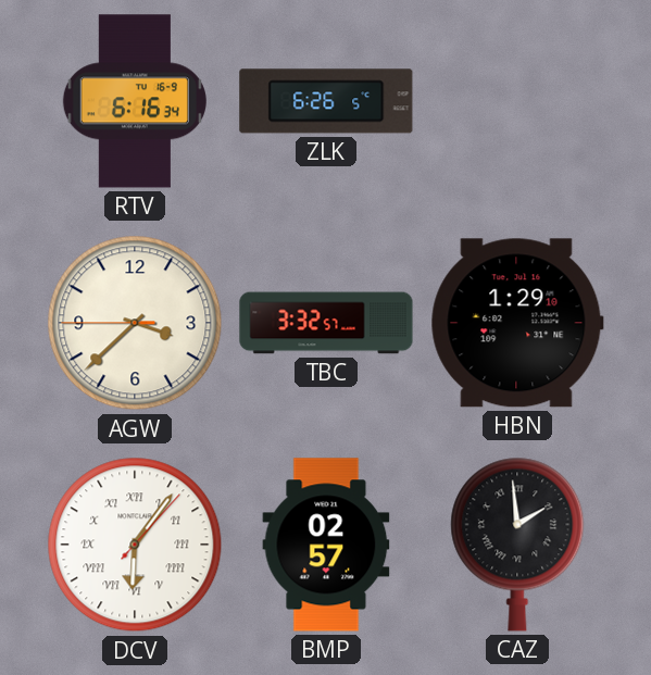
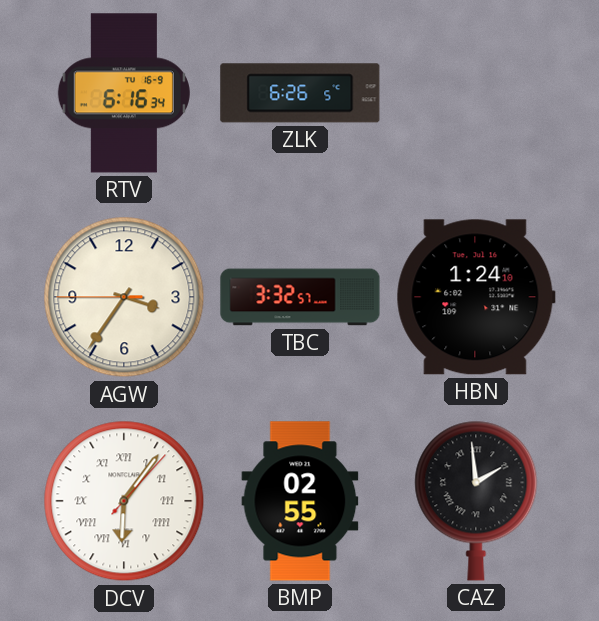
AGW: 3:37 -> 3:35
HBN: 1:29 -> 1:24
BMP: 02:57 -> 02:55
